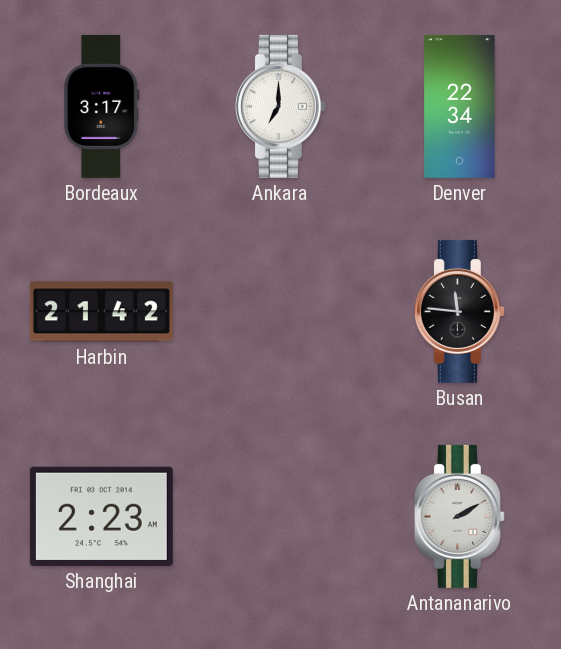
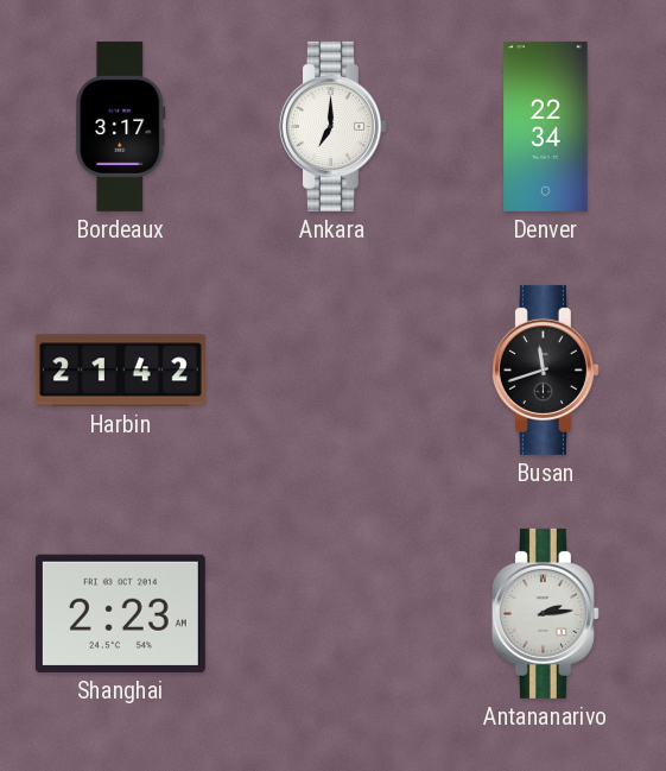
Busan: 11:46 -> 11:42
Antananarivo: 2:10 -> 2:14
